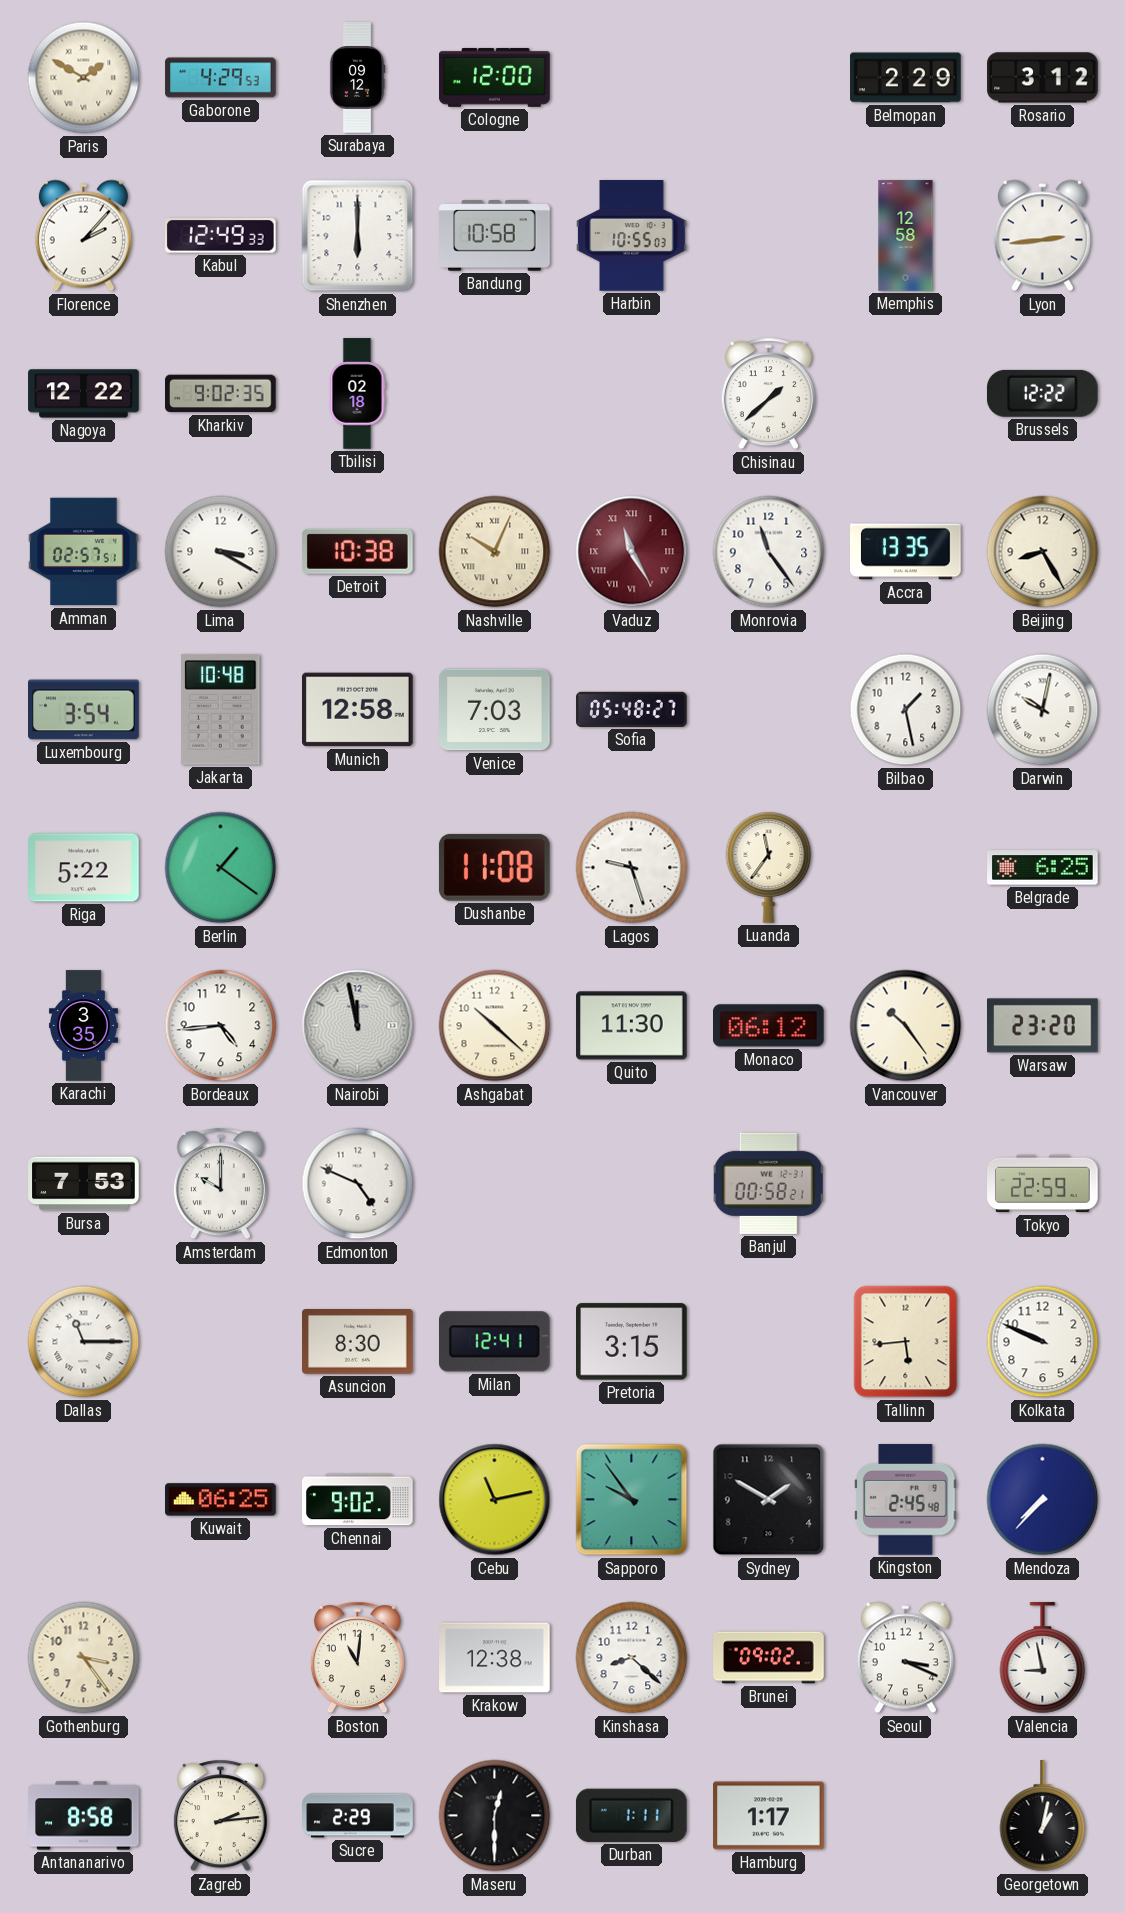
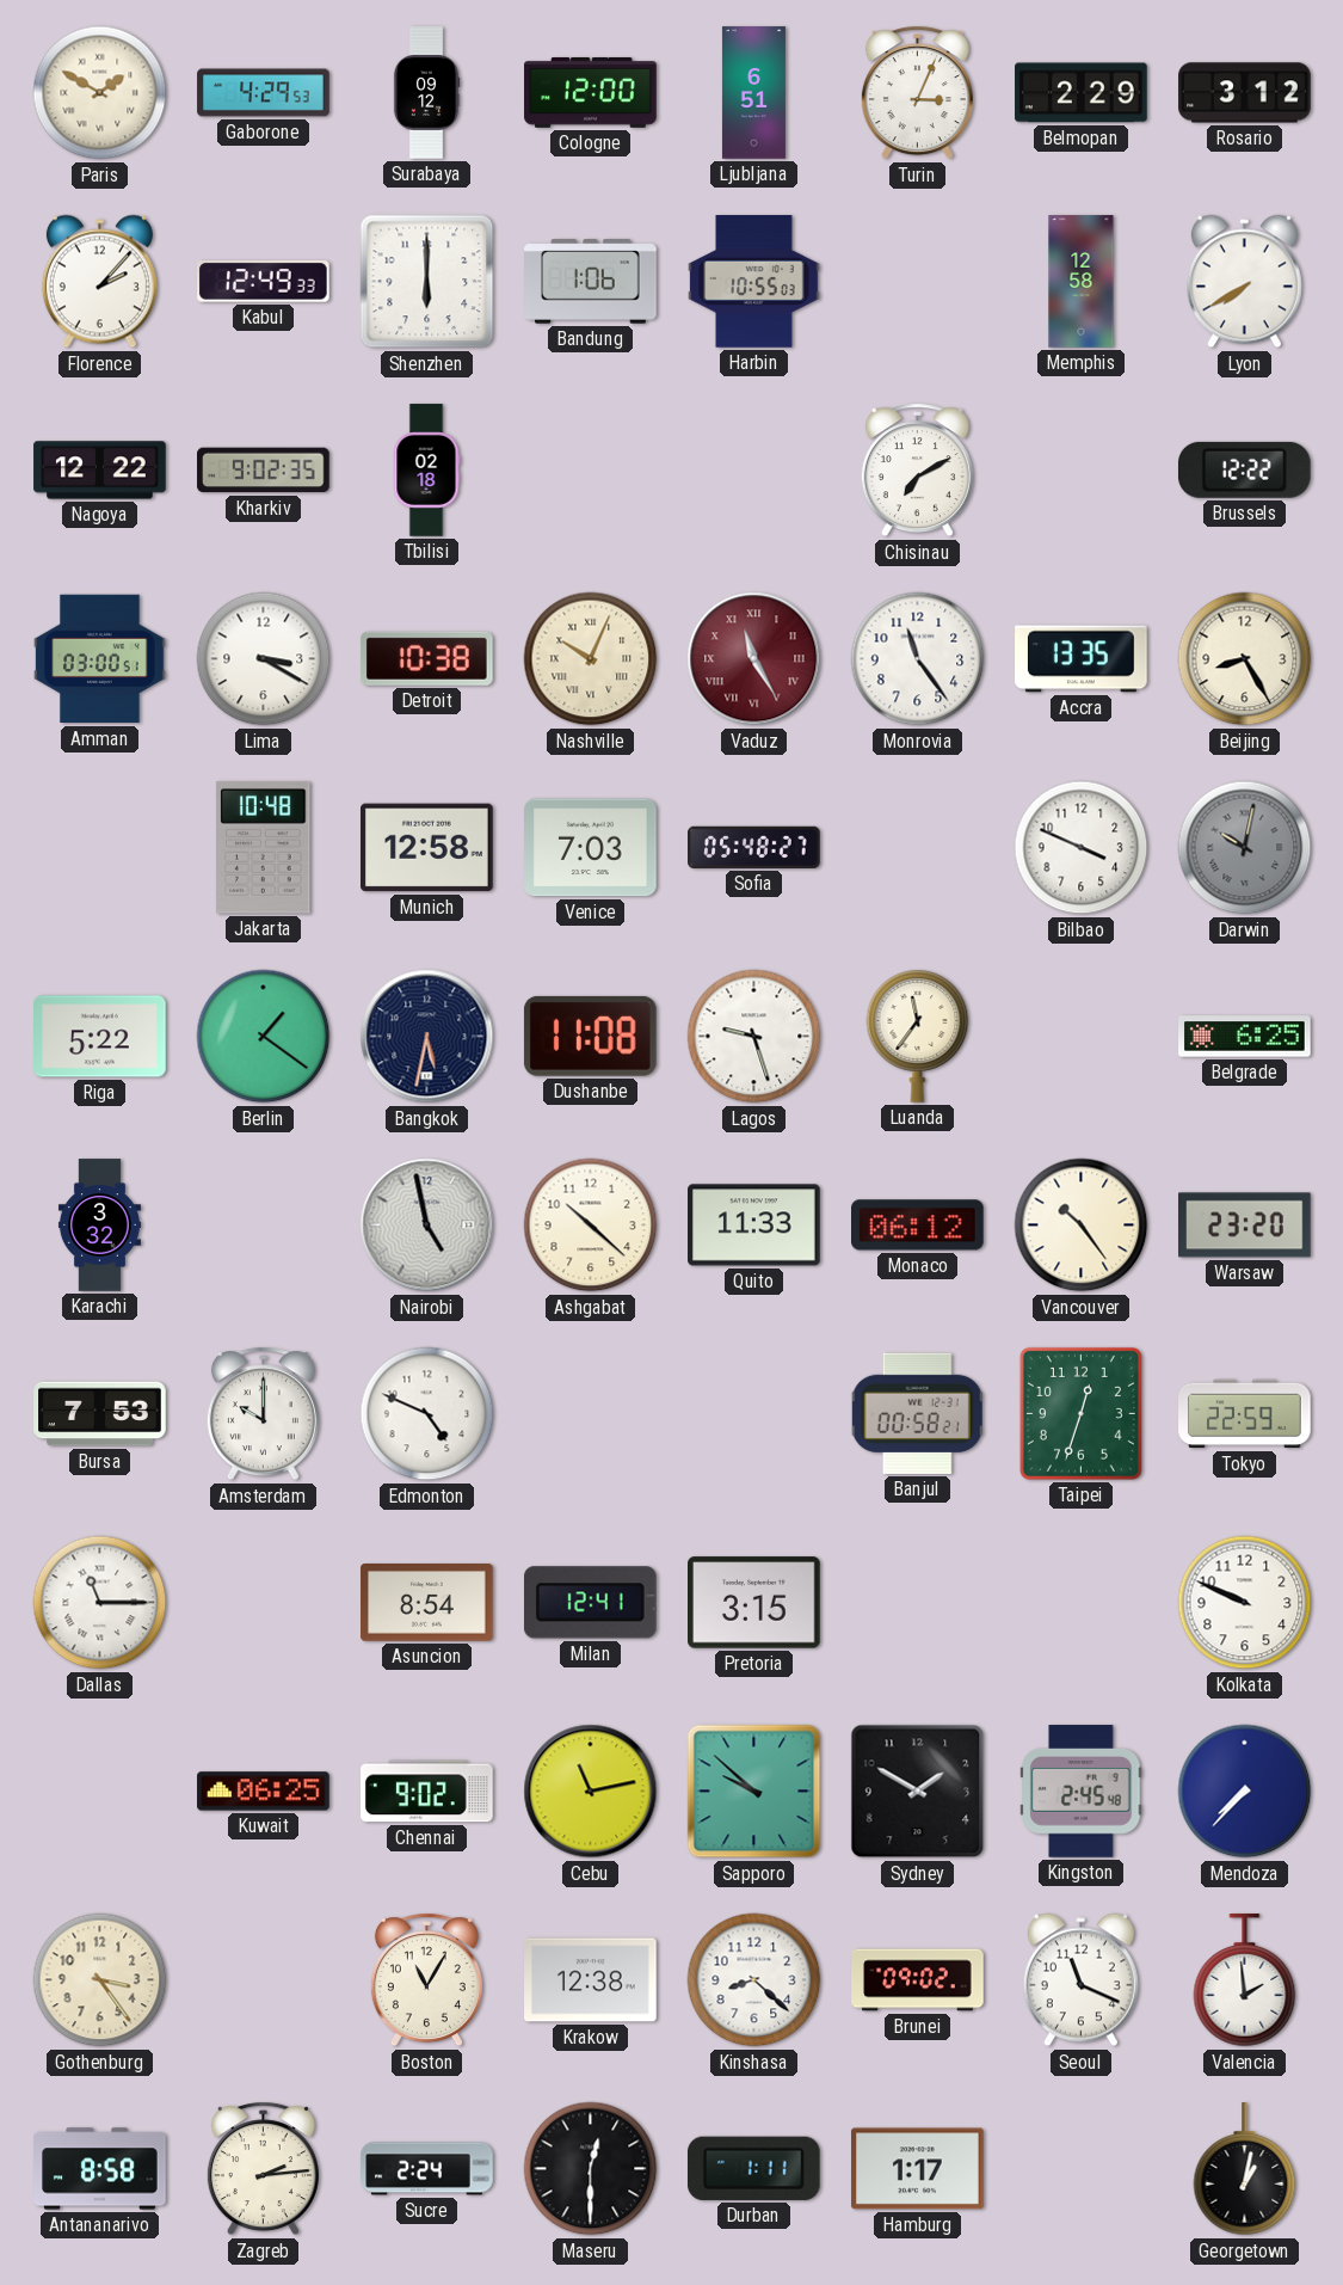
Ljubljana: none -> 6:51
Turin: none -> 3:04
Bandung: 10:58 -> 1:06
Lyon: 2:44 -> 7:40
Chisinau: 1:38 -> 7:10
Amman: 02:57 -> 03:00
Luxembourg: 3:54 -> none
Bilbao: 1:28 -> 3:49
Darwin dial: white -> grey
Bangkok: none -> 5:32
Karachi: 3:35 -> 3:32
Bordeaux: 4:44 -> none
Nairobi: 11:58 -> 4:58
Quito: 11:30 -> 11:33
Taipei: none -> 12:33
Asuncion: 8:30 -> 8:54
Tallinn: 5:44 -> none
Sapporo: 9:54 -> 9:52
Boston: 11:01 -> 11:05
Seoul: 3:19 -> 11:19
Valencia: 8:58 -> 1:59
Sucre: 2:29 -> 2:24
